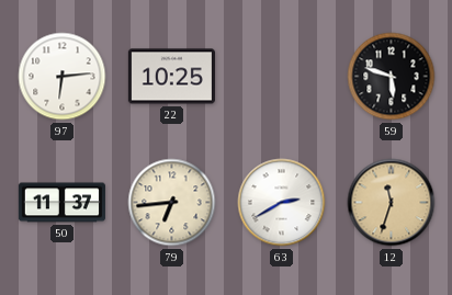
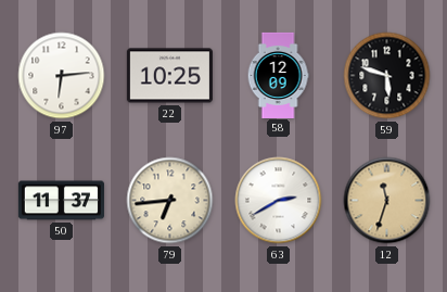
58: none -> 12:09
